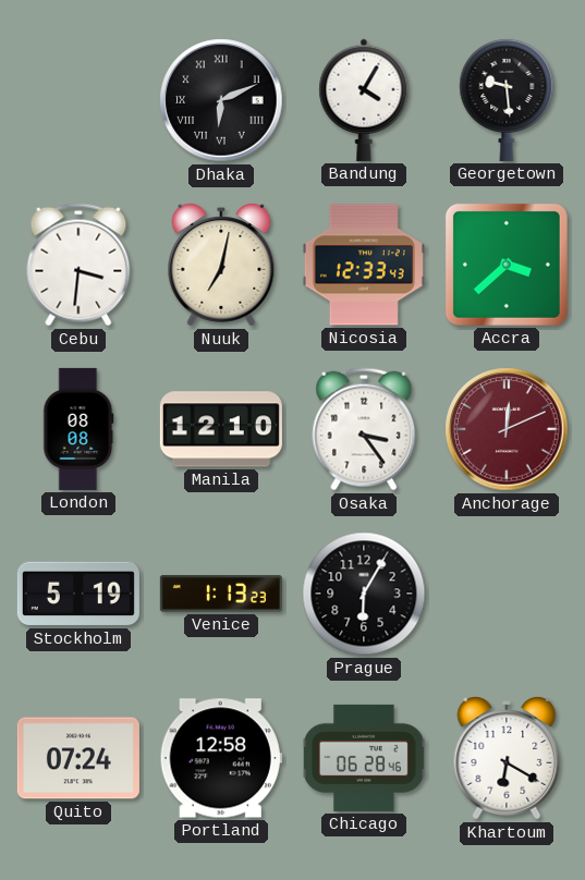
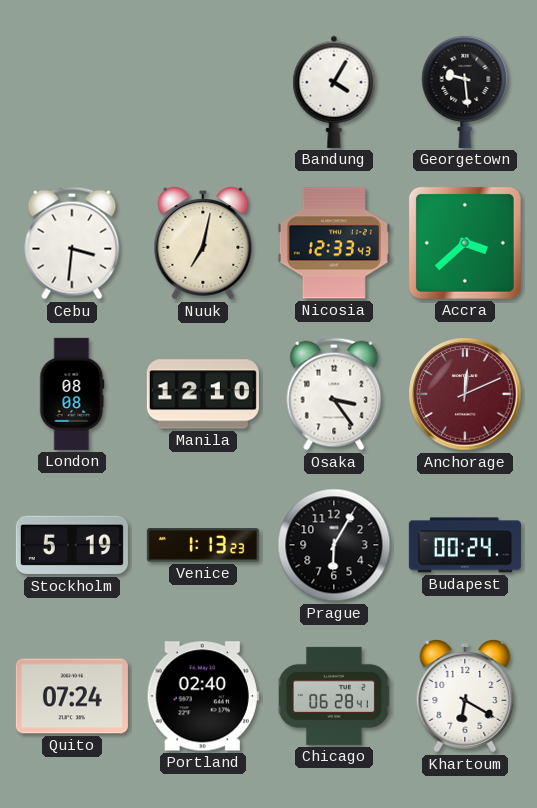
Dhaka: 6:11 -> none
Budapest: none -> 00:24
Portland: 12:58 -> 02:40
Chicago: 06:28:46 -> 06:28:41
